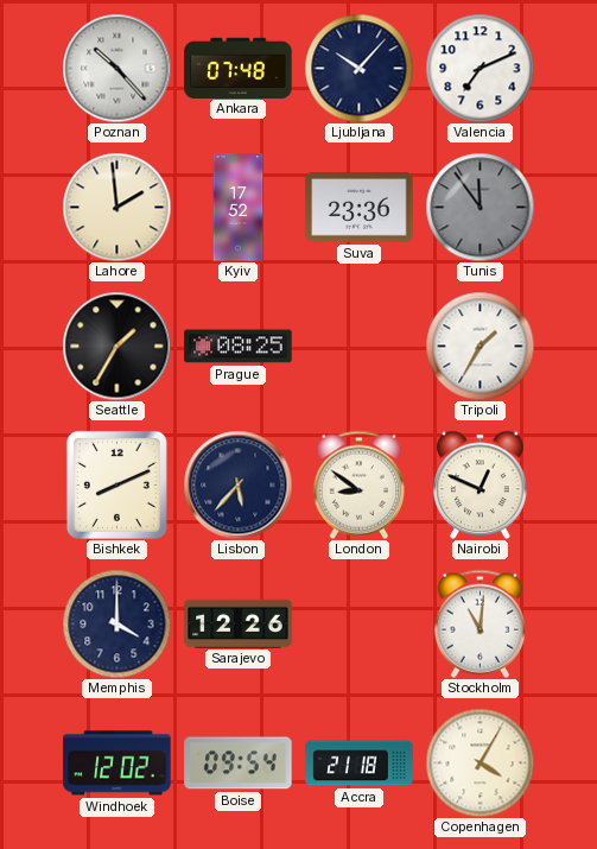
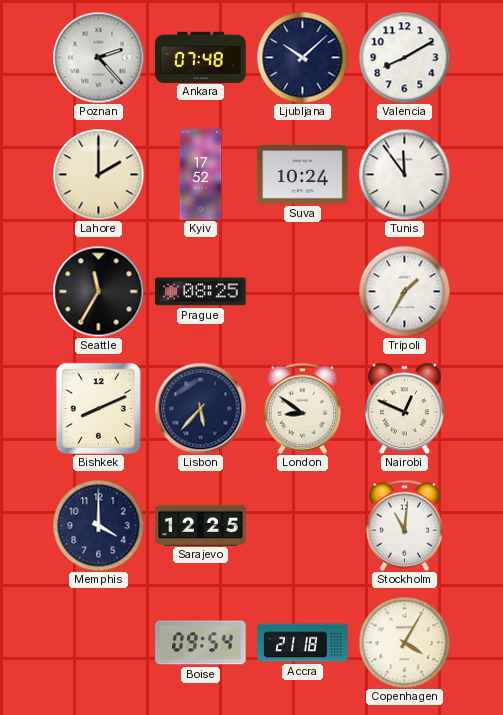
Poznan: 10:23 -> 2:23
Ljubljana: 10:07 -> 10:08
Valencia: 7:11 -> 8:10
Lahore: 1:59 -> 2:00
Suva: 23:36 -> 10:24
Tunis dial: grey -> white
Seattle: 1:35 -> 11:35
Sarajevo: 12:26 -> 12:25
Windhoek: 12:02 -> none
